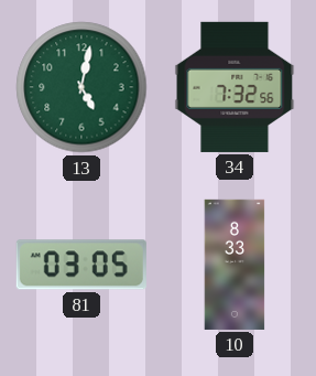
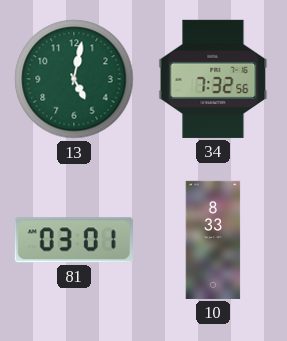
81: 03:05 -> 03:01
